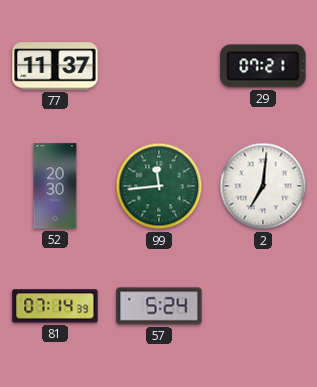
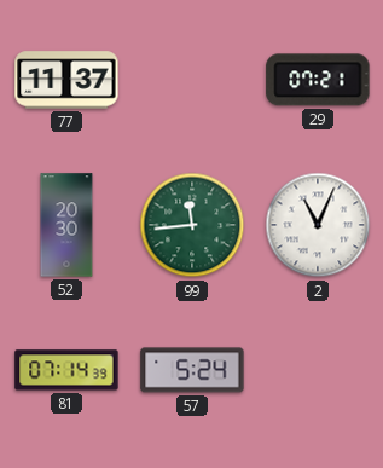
2: 7:01 -> 11:04
